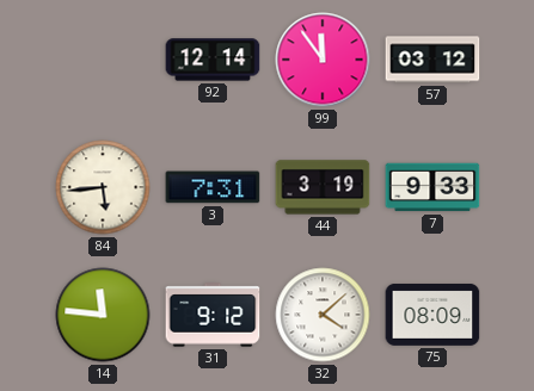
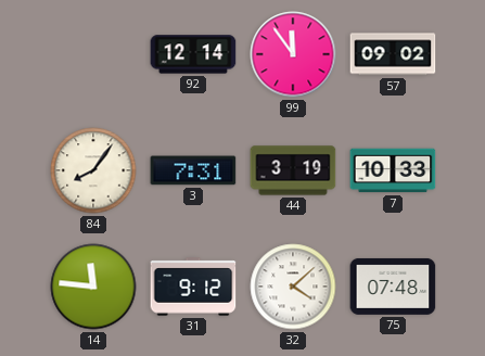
57: 03:12 -> 09:02
84: 5:44 -> 8:06
7: 9:33 -> 10:33
75: 08:09 -> 07:48
